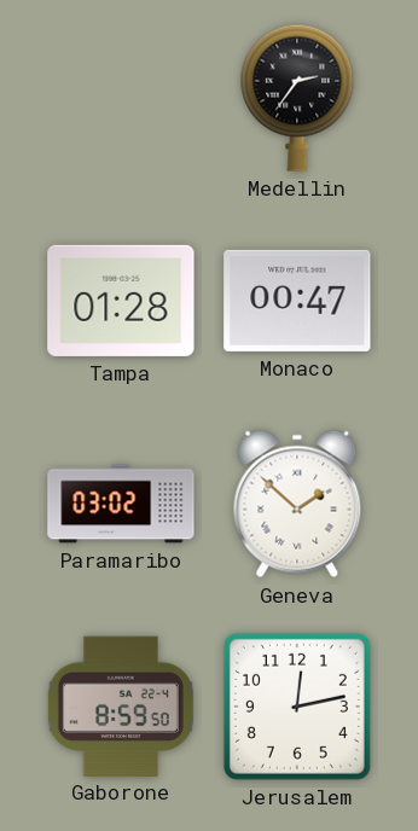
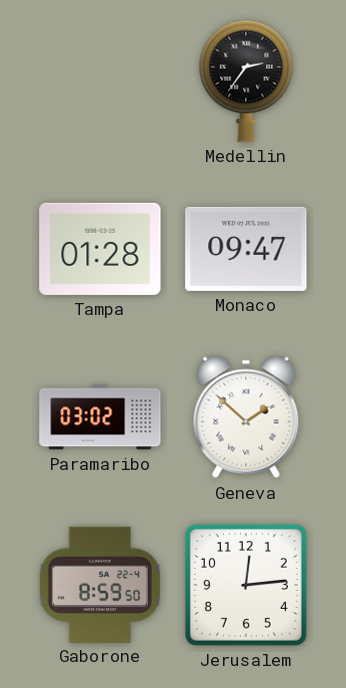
Monaco: 00:47 -> 09:47
Jerusalem: 12:13 -> 12:14
